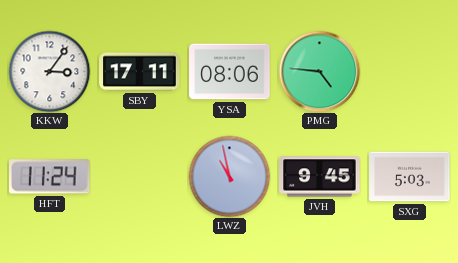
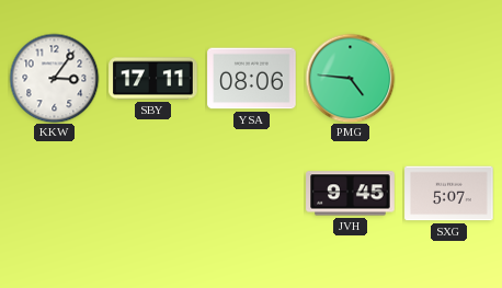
HFT: 11:24 -> none
LWZ: 10:58 -> none
SXG: 5:03 -> 5:07
